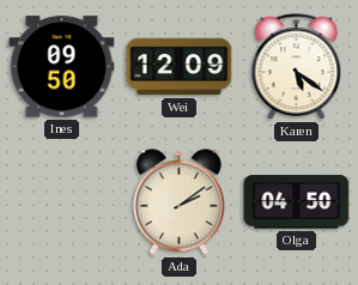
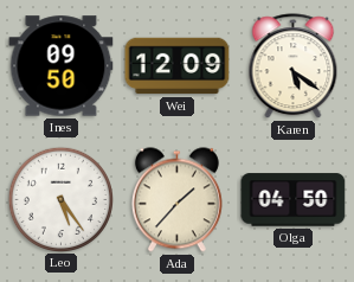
Leo: none -> 5:24
Ada: 2:09 -> 1:37
